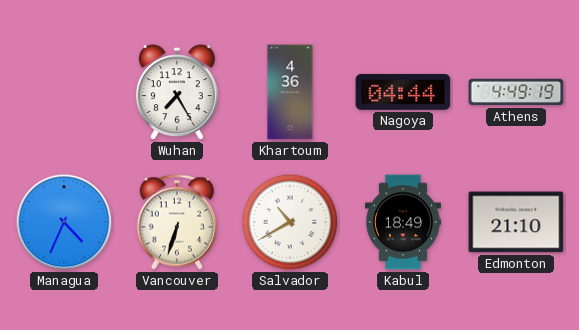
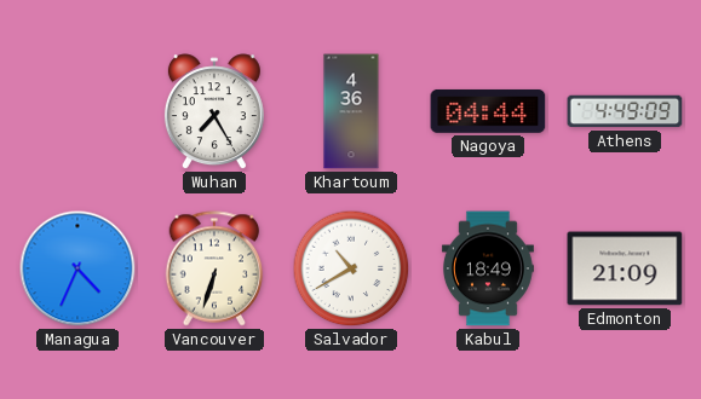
Athens: 4:49:19 -> 4:49:09
Edmonton: 21:10 -> 21:09
